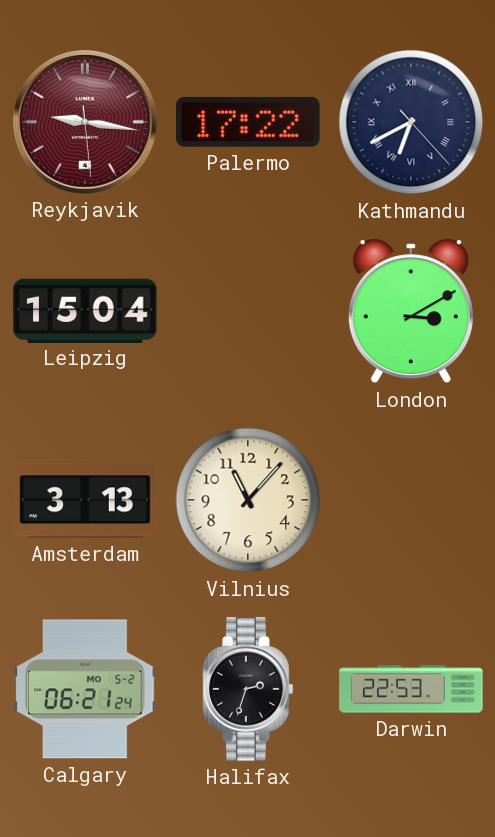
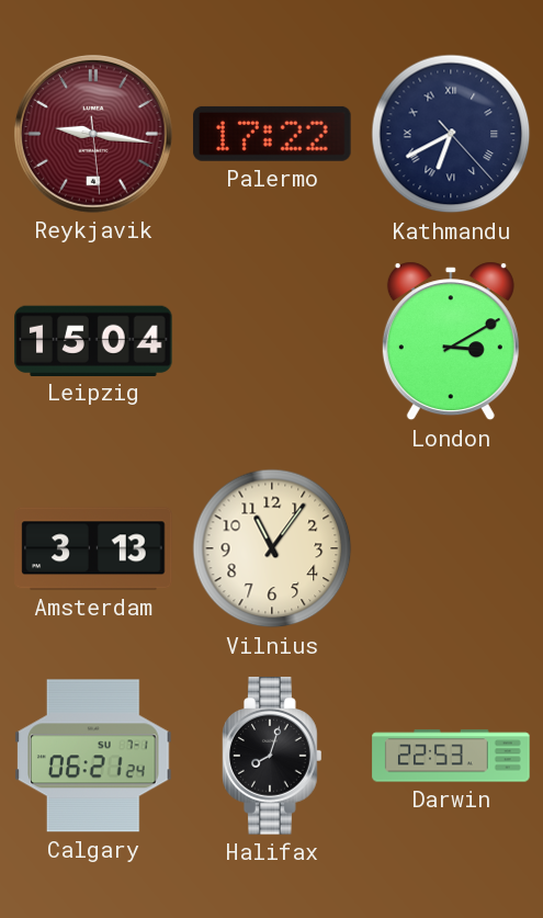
Vilnius: 11:07 -> 11:06
Calgary date: MO 5-2 -> SU 7-1
Halifax: 2:33 -> 8:03
